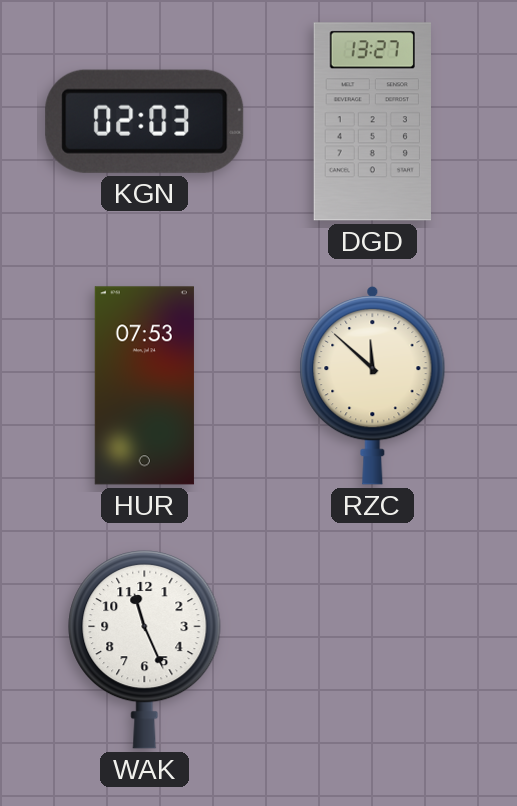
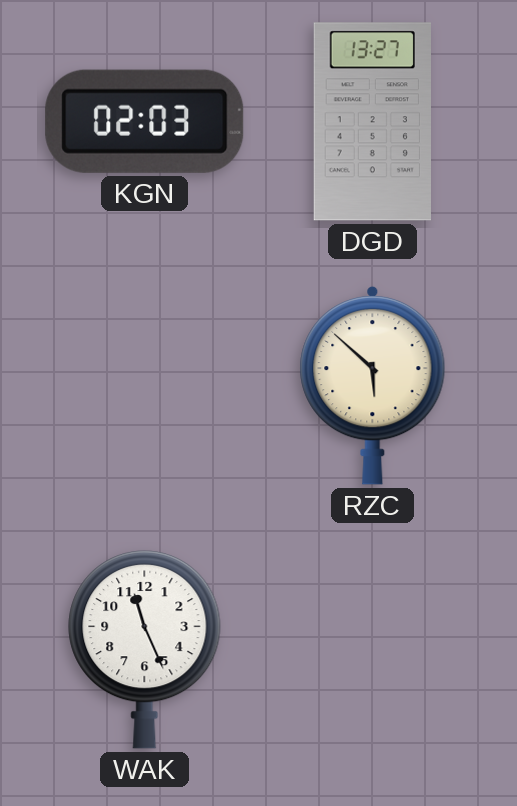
HUR: 07:53 -> none
RZC: 11:52 -> 5:52
